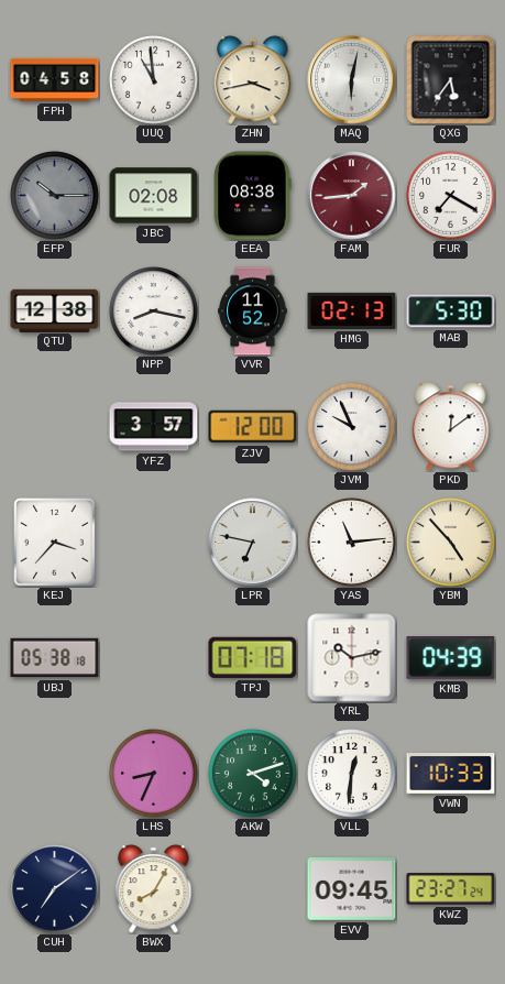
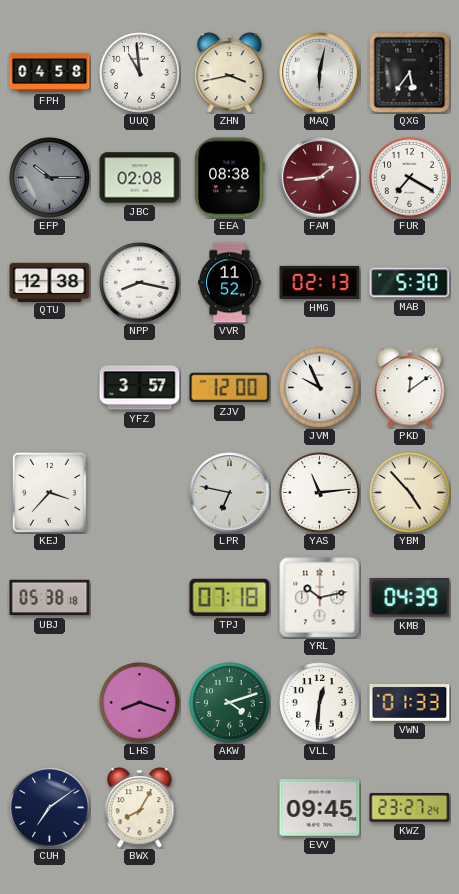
LHS: 8:34 -> 8:18
VWN: 10:33 -> 01:33
